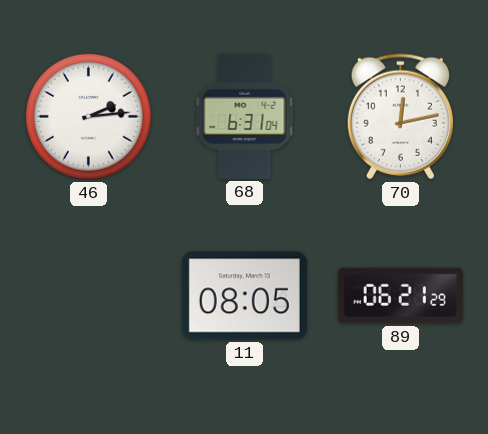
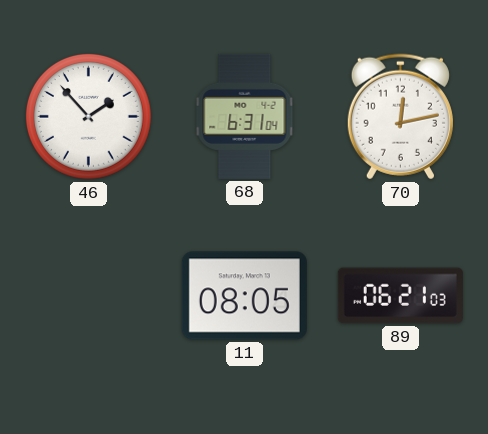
46: 2:14 -> 1:53
89: 06:21:29 -> 06:21:03
